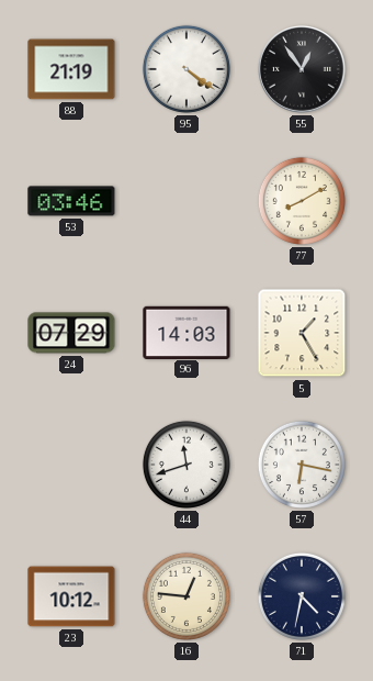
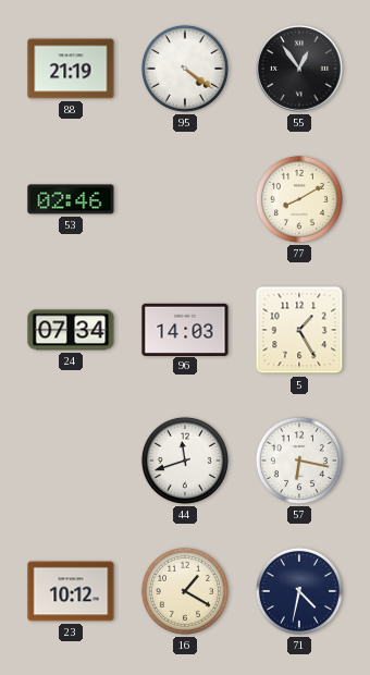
53: 03:46 -> 02:46
24: 07:29 -> 07:34
16: 12:46 -> 1:20
